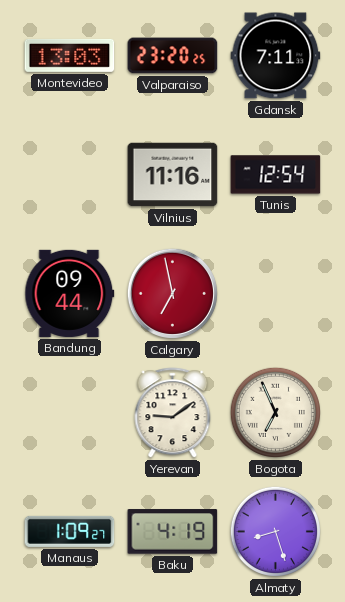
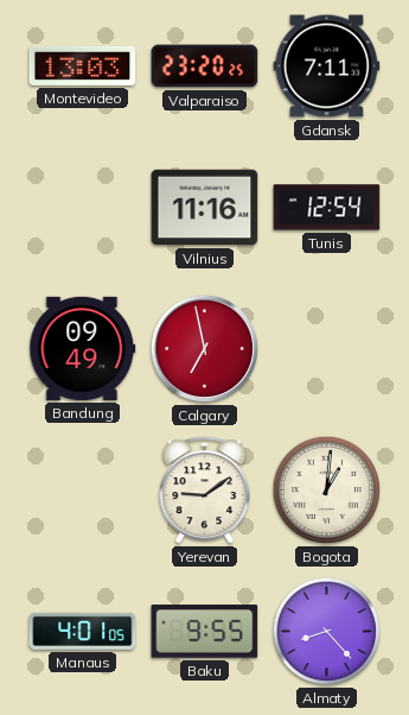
Bandung: 09:44 -> 09:49
Bogota: 6:56 -> 1:01
Manaus: 1:09 -> 4:01
Baku: 4:19 -> 9:55
Almaty: 8:27 -> 8:23
